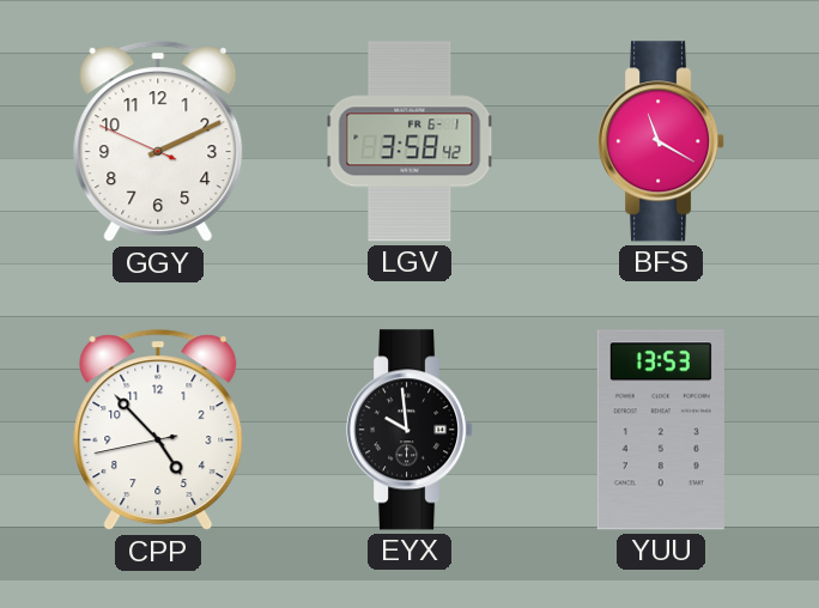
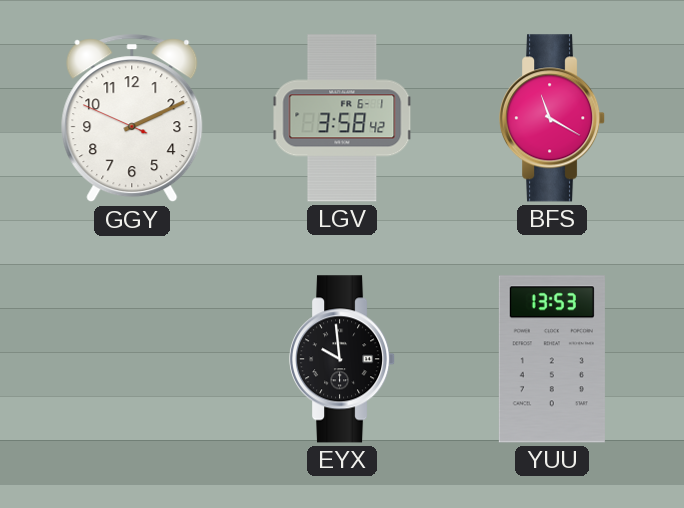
CPP: 4:52 -> none
